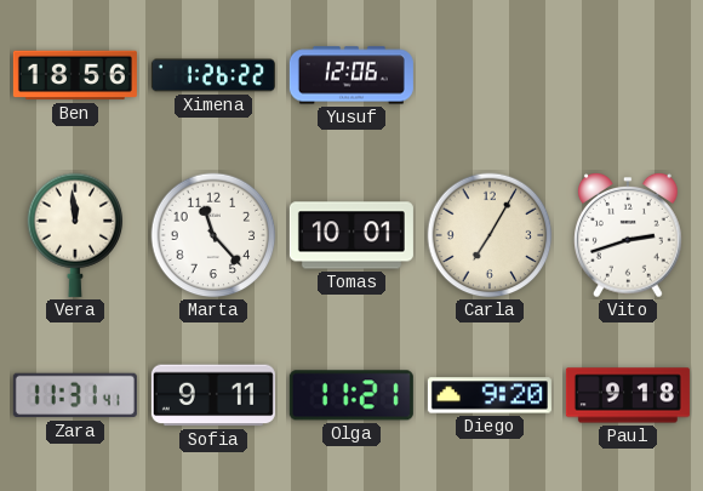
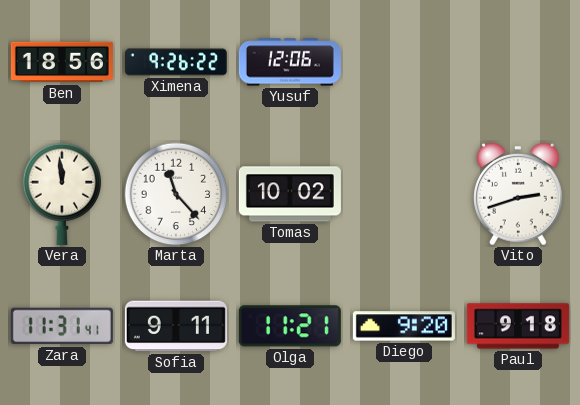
Ximena: 1:26 -> 9:26
Tomas: 10:01 -> 10:02
Carla: 7:05 -> none
